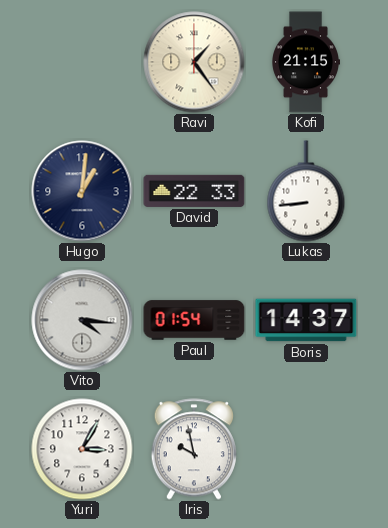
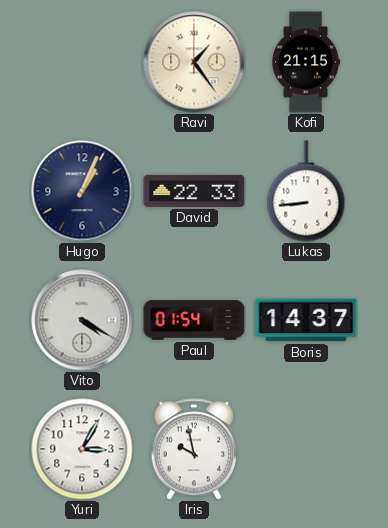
Hugo: 1:01 -> 1:04
Vito: 4:16 -> 4:20
